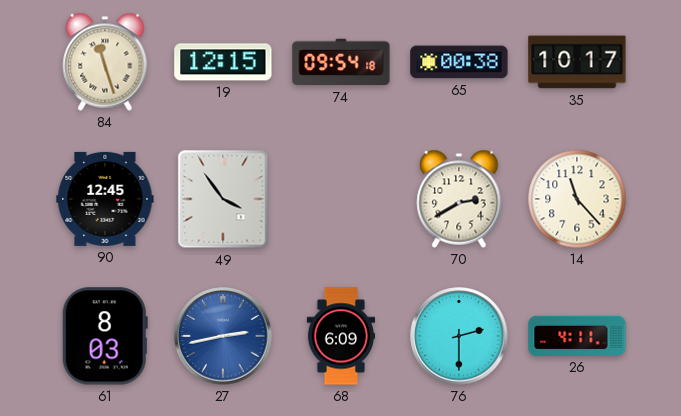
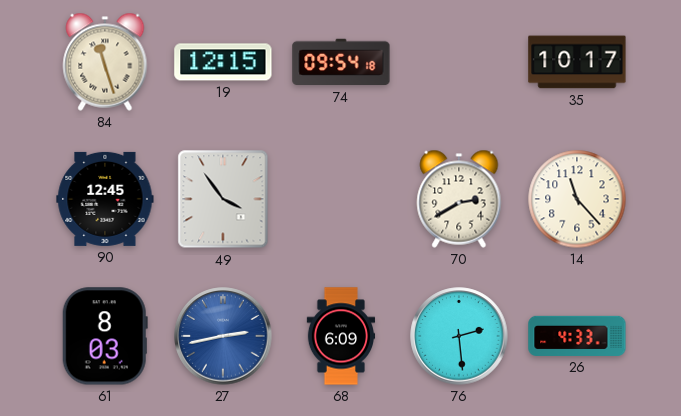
65: 00:38 -> none
76: 2:30 -> 2:29
26: 4:11 -> 4:33
